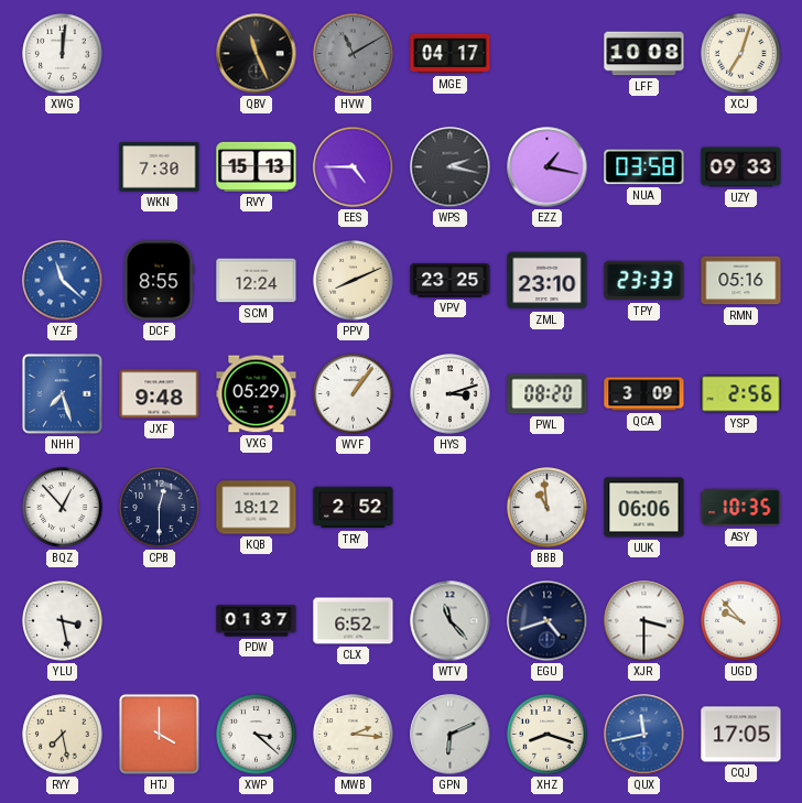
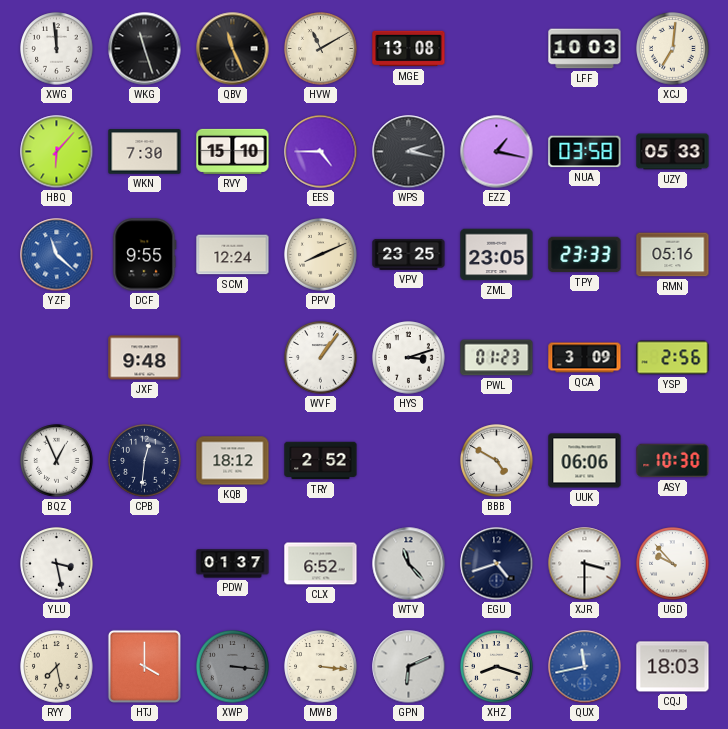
XWG: 12:01 -> 11:59
WKG: none -> 11:27
HVW dial: grey -> cream
MGE: 04:17 -> 13:08
LFF: 10:08 -> 10:03
XCJ: 7:03 -> 7:01
HBQ: none -> 6:07
RVY: 15:13 -> 15:10
UZY: 09:33 -> 05:33
DCF: 8:55 -> 9:55
ZML: 23:10 -> 23:05
NHH: 7:27 -> none
VXG: 05:29 -> none
PWL: 08:20 -> 01:23
BQZ: 12:53 -> 12:56
CPB: 12:30 -> 12:31
BBB: 10:59 -> 4:50
ASY: 10:35 -> 10:30
XWP: 3:22 -> 3:16
XWP dial: white -> grey
MWB: 2:16 -> 3:16
CQJ: 17:05 -> 18:03
